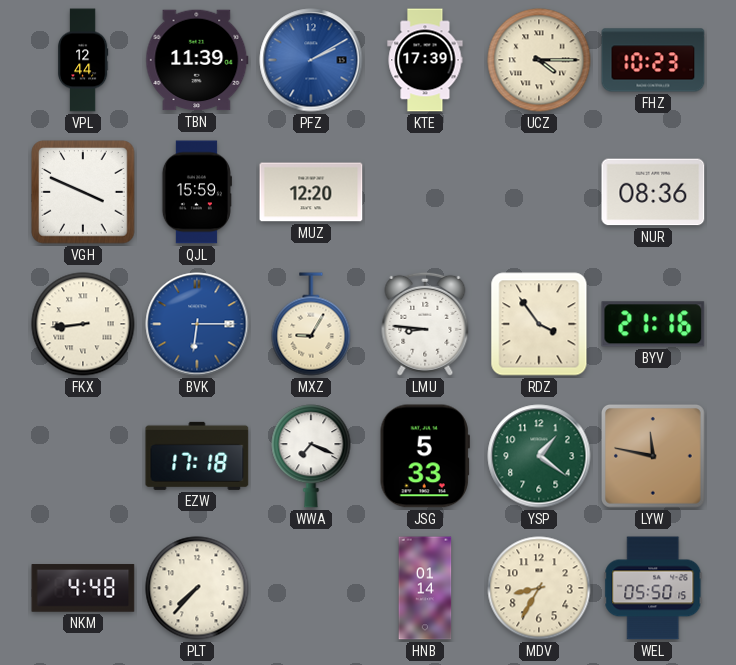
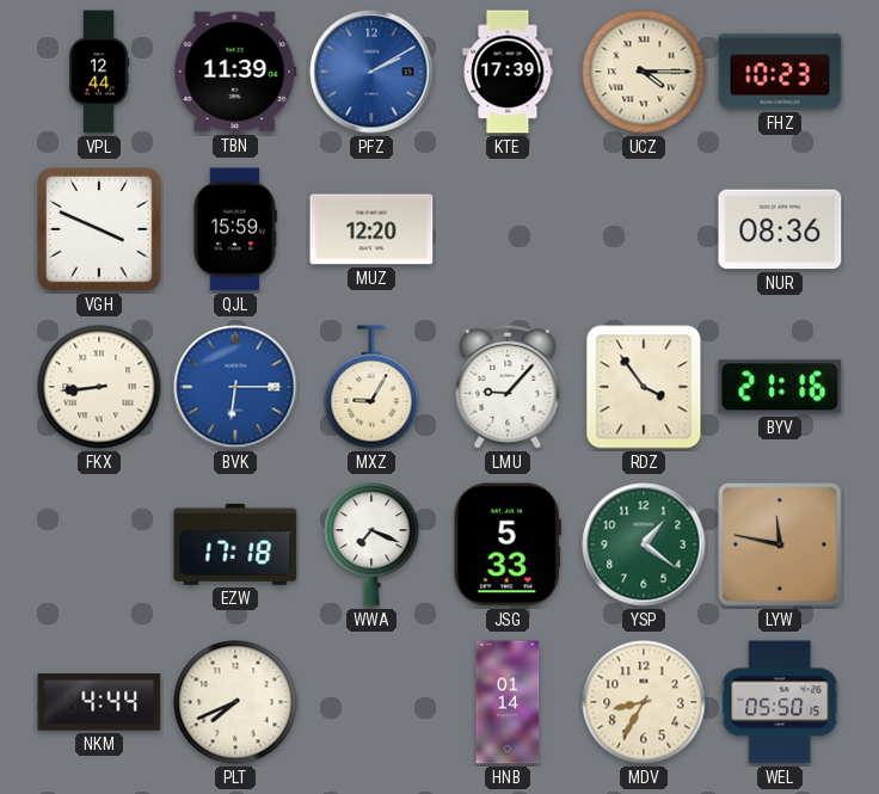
LMU: 8:46 -> 9:07
NKM: 4:48 -> 4:44
PLT: 7:37 -> 7:41
